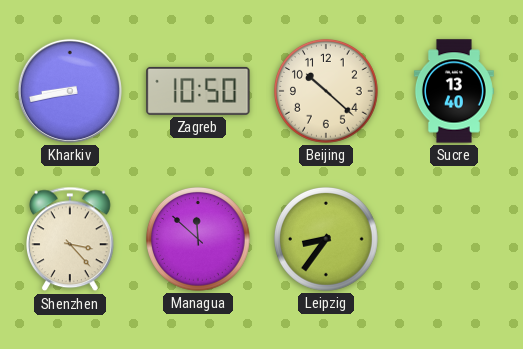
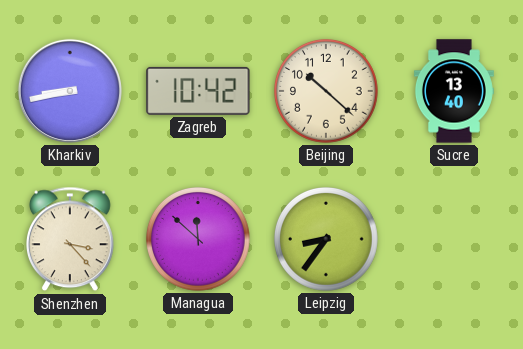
Zagreb: 10:50 -> 10:42
